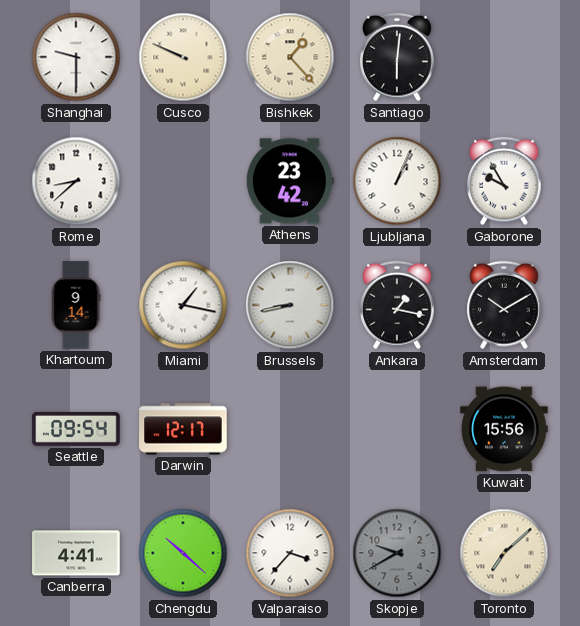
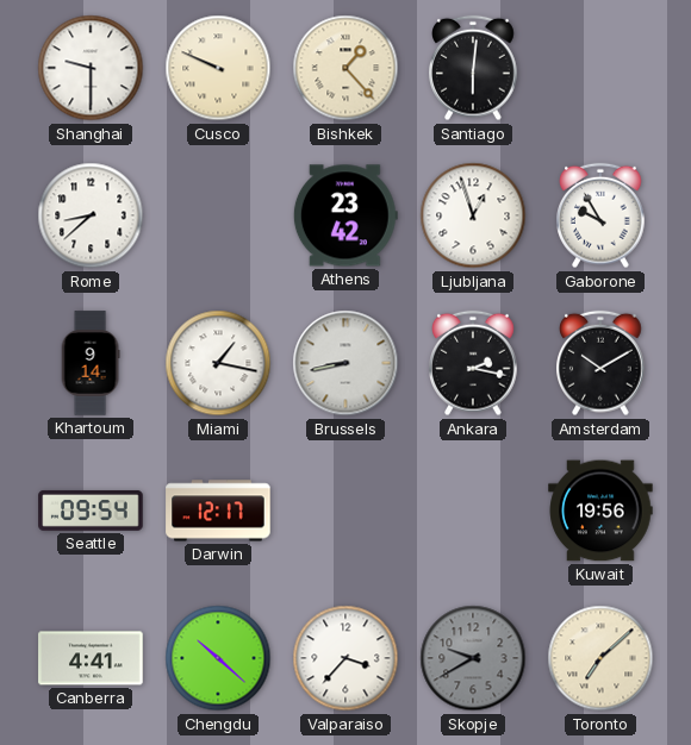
Ljubljana: 1:04 -> 12:57
Ankara: 1:17 -> 2:17
Kuwait: 15:56 -> 19:56
